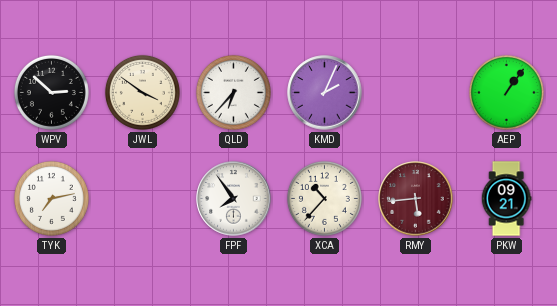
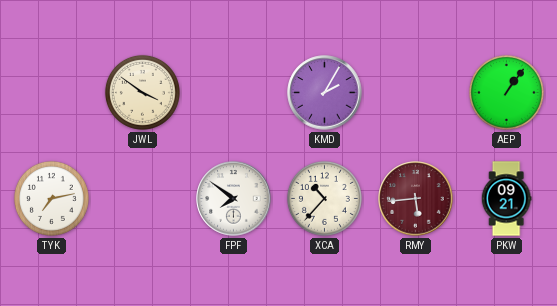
WPV: 2:52 -> none
QLD: 6:37 -> none
KMD: 2:04 -> 2:05
FPF: 7:54 -> 7:51
